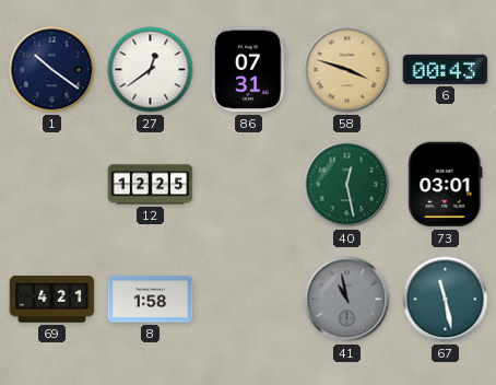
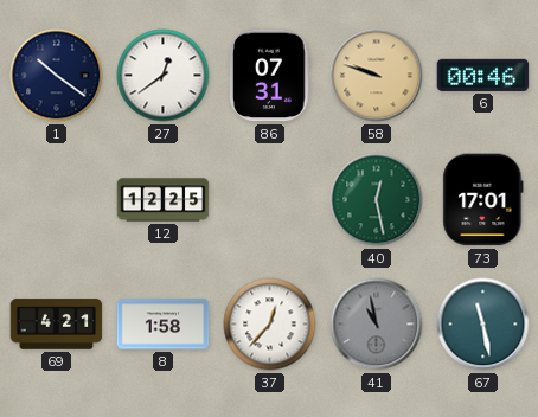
58: 3:48 -> 9:48
6: 00:43 -> 00:46
73: 03:01 -> 17:01
37: none -> 12:37
